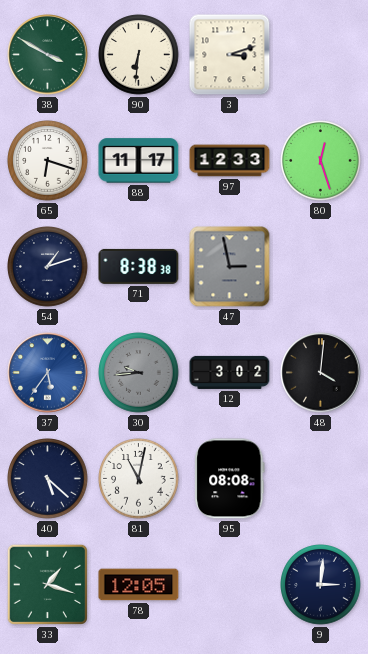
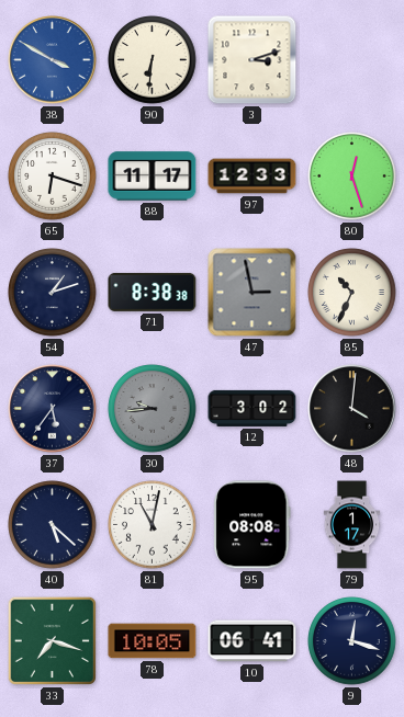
38 dial: green -> blue
85: none -> 10:34
37 dial: blue -> navy
79: none -> 1:17
33: 1:18 -> 7:18
78: 12:05 -> 10:05
10: none -> 06:41
9: 3:01 -> 12:18
